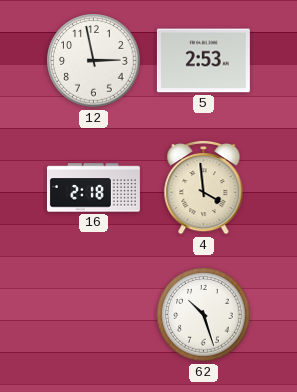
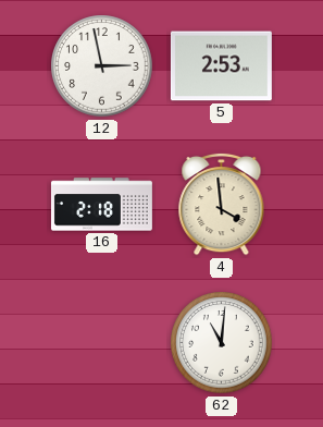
62: 10:27 -> 11:01
